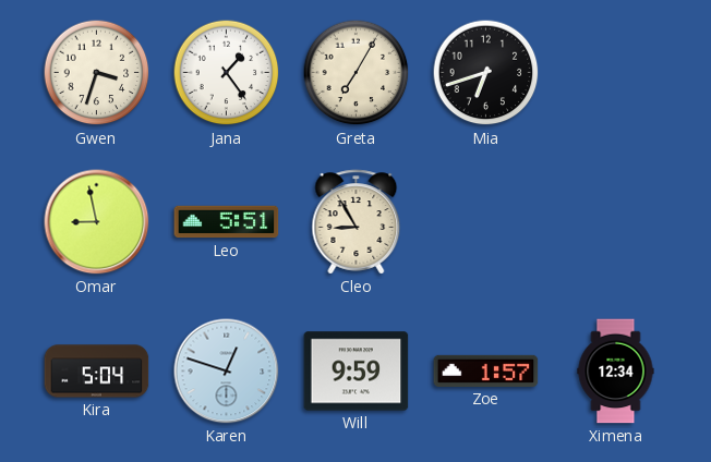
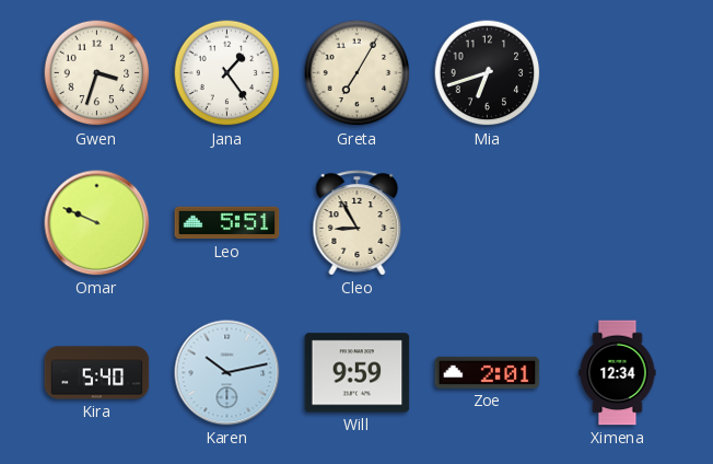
Omar: 8:58 -> 9:49
Kira: 5:04 -> 5:40
Karen: 12:48 -> 10:13
Zoe: 1:57 -> 2:01
